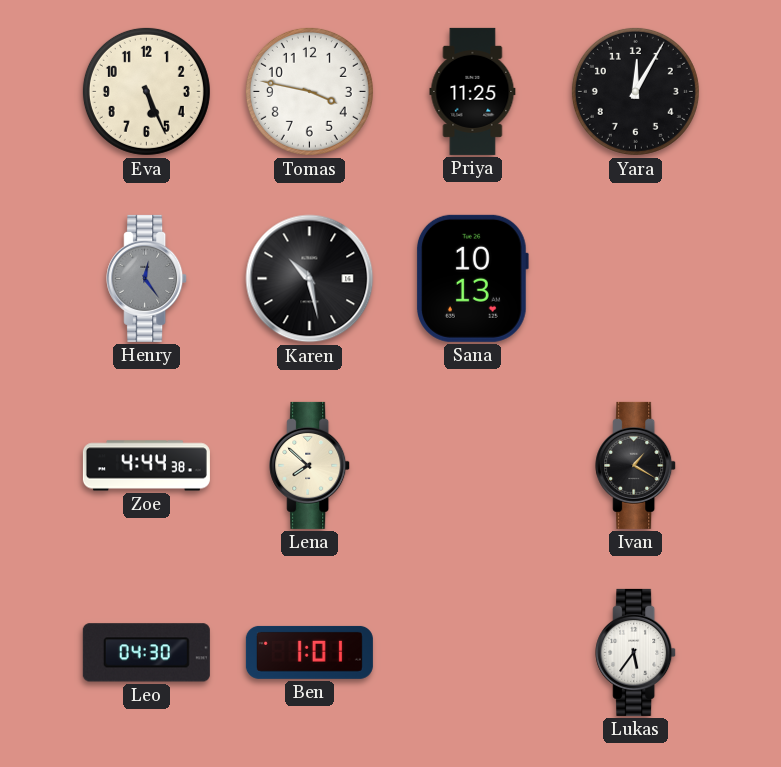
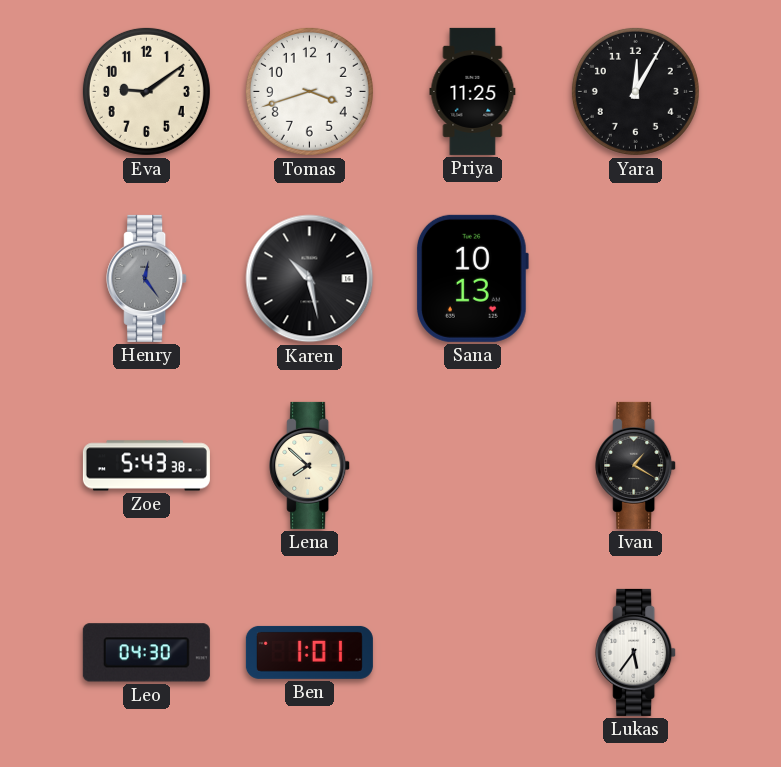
Eva: 5:26 -> 9:09
Tomas: 3:47 -> 3:42
Zoe: 4:44 -> 5:43
